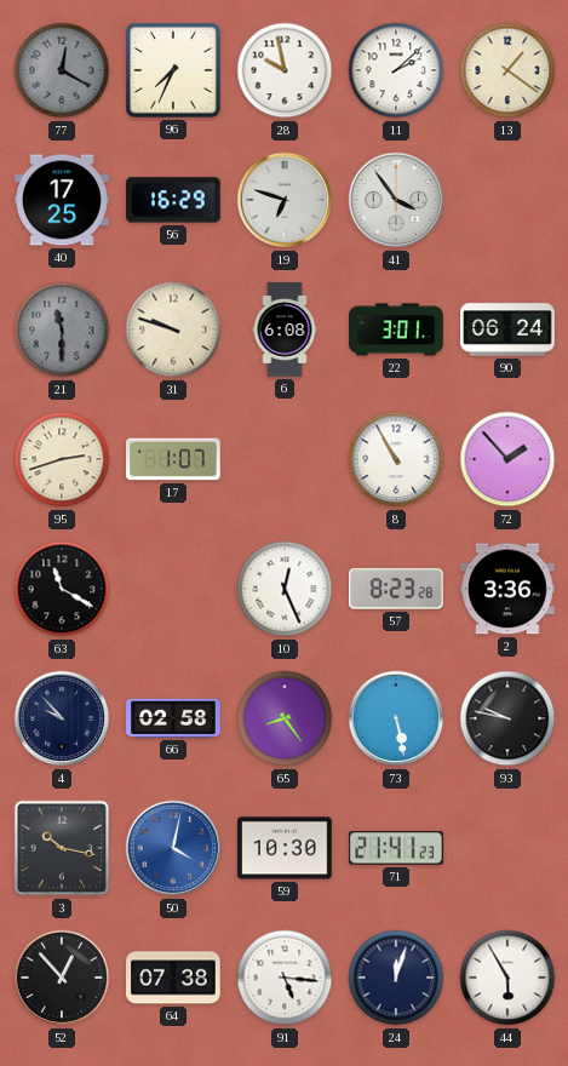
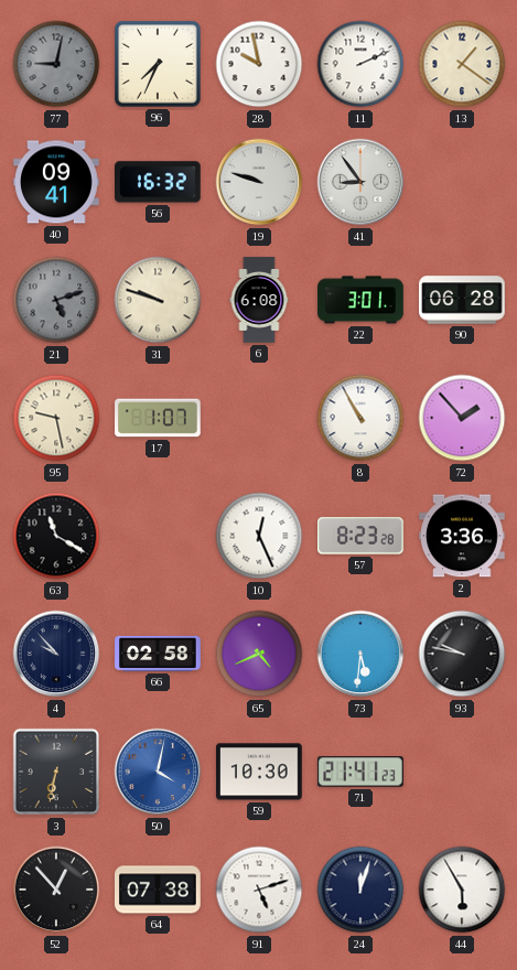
77: 12:20 -> 9:02
11: 2:08 -> 2:11
40: 17:25 -> 09:41
56: 16:29 -> 16:32
19: 6:48 -> 9:48
41: 3:54 -> 8:54
21: 11:30 -> 5:12
90: 06:24 -> 06:28
95: 2:42 -> 9:28
65: 8:24 -> 4:41
73: 5:28 -> 5:31
3: 10:17 -> 6:32
91: 5:16 -> 5:12
